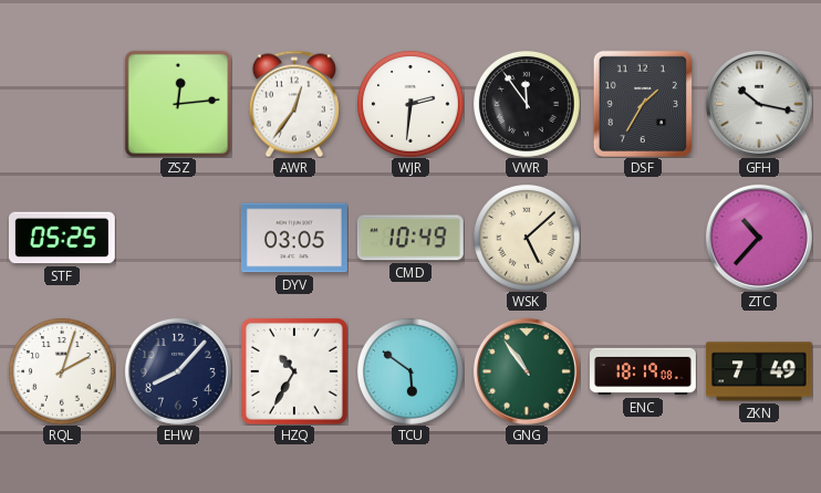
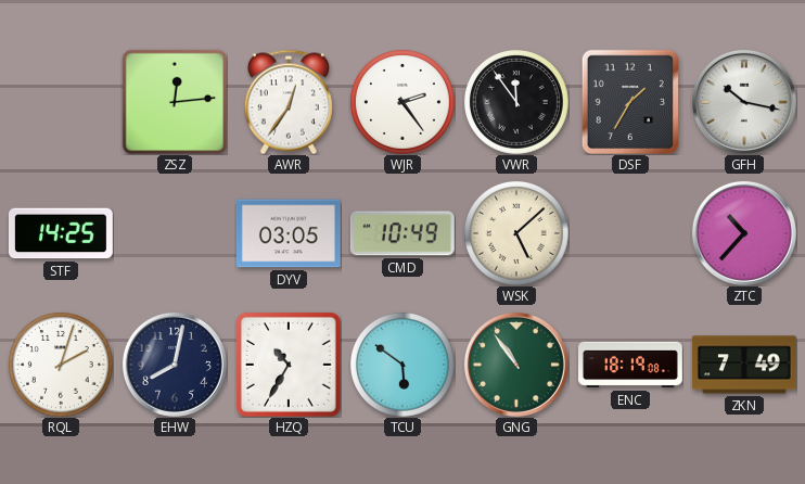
WJR: 2:31 -> 2:24
STF: 05:25 -> 14:25
EHW: 8:07 -> 8:02
